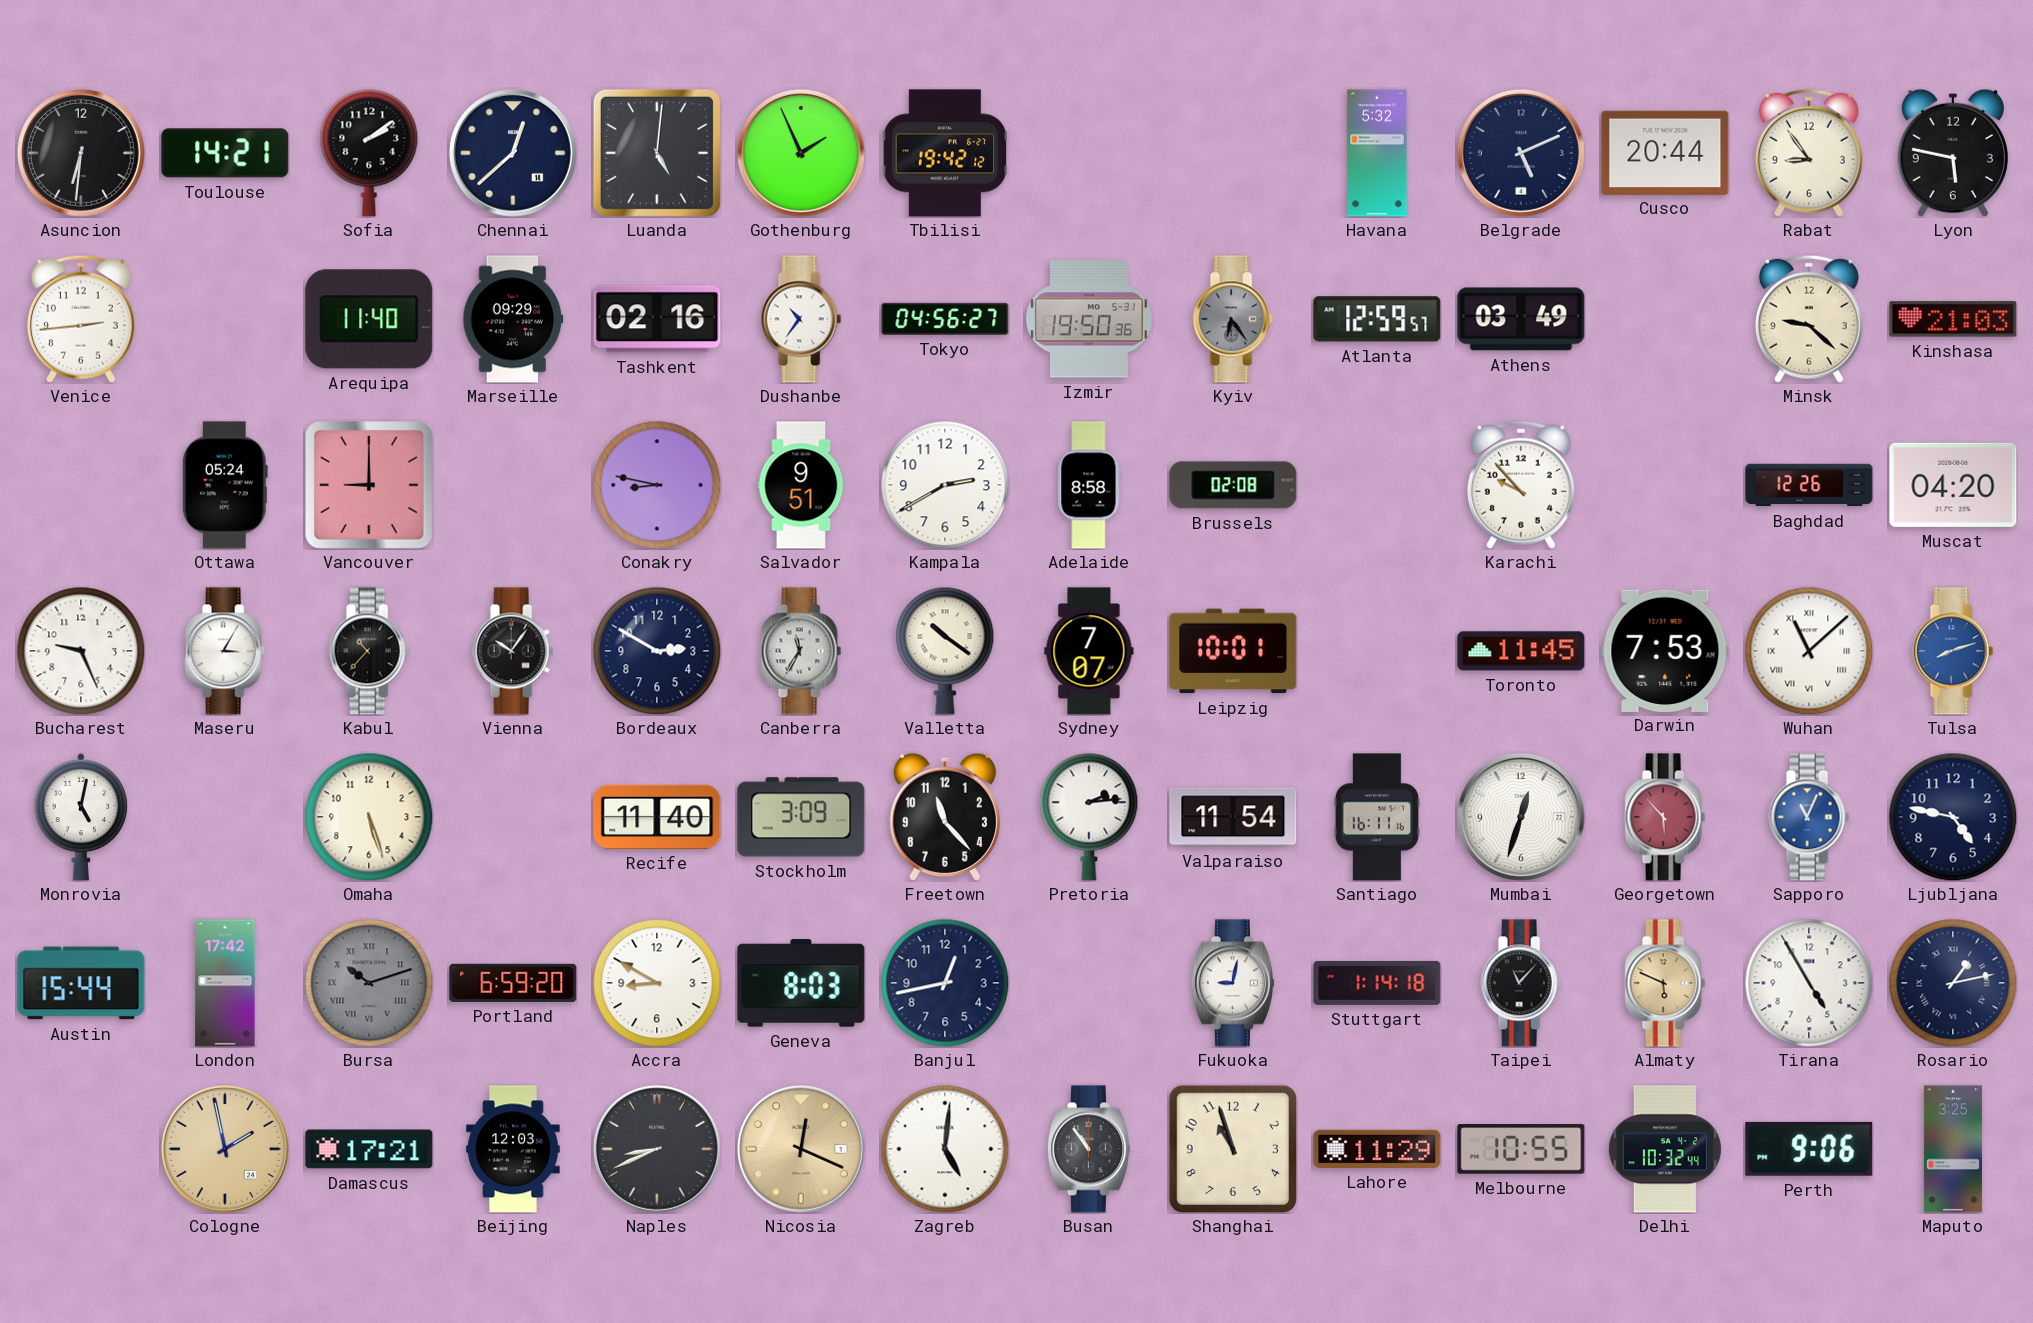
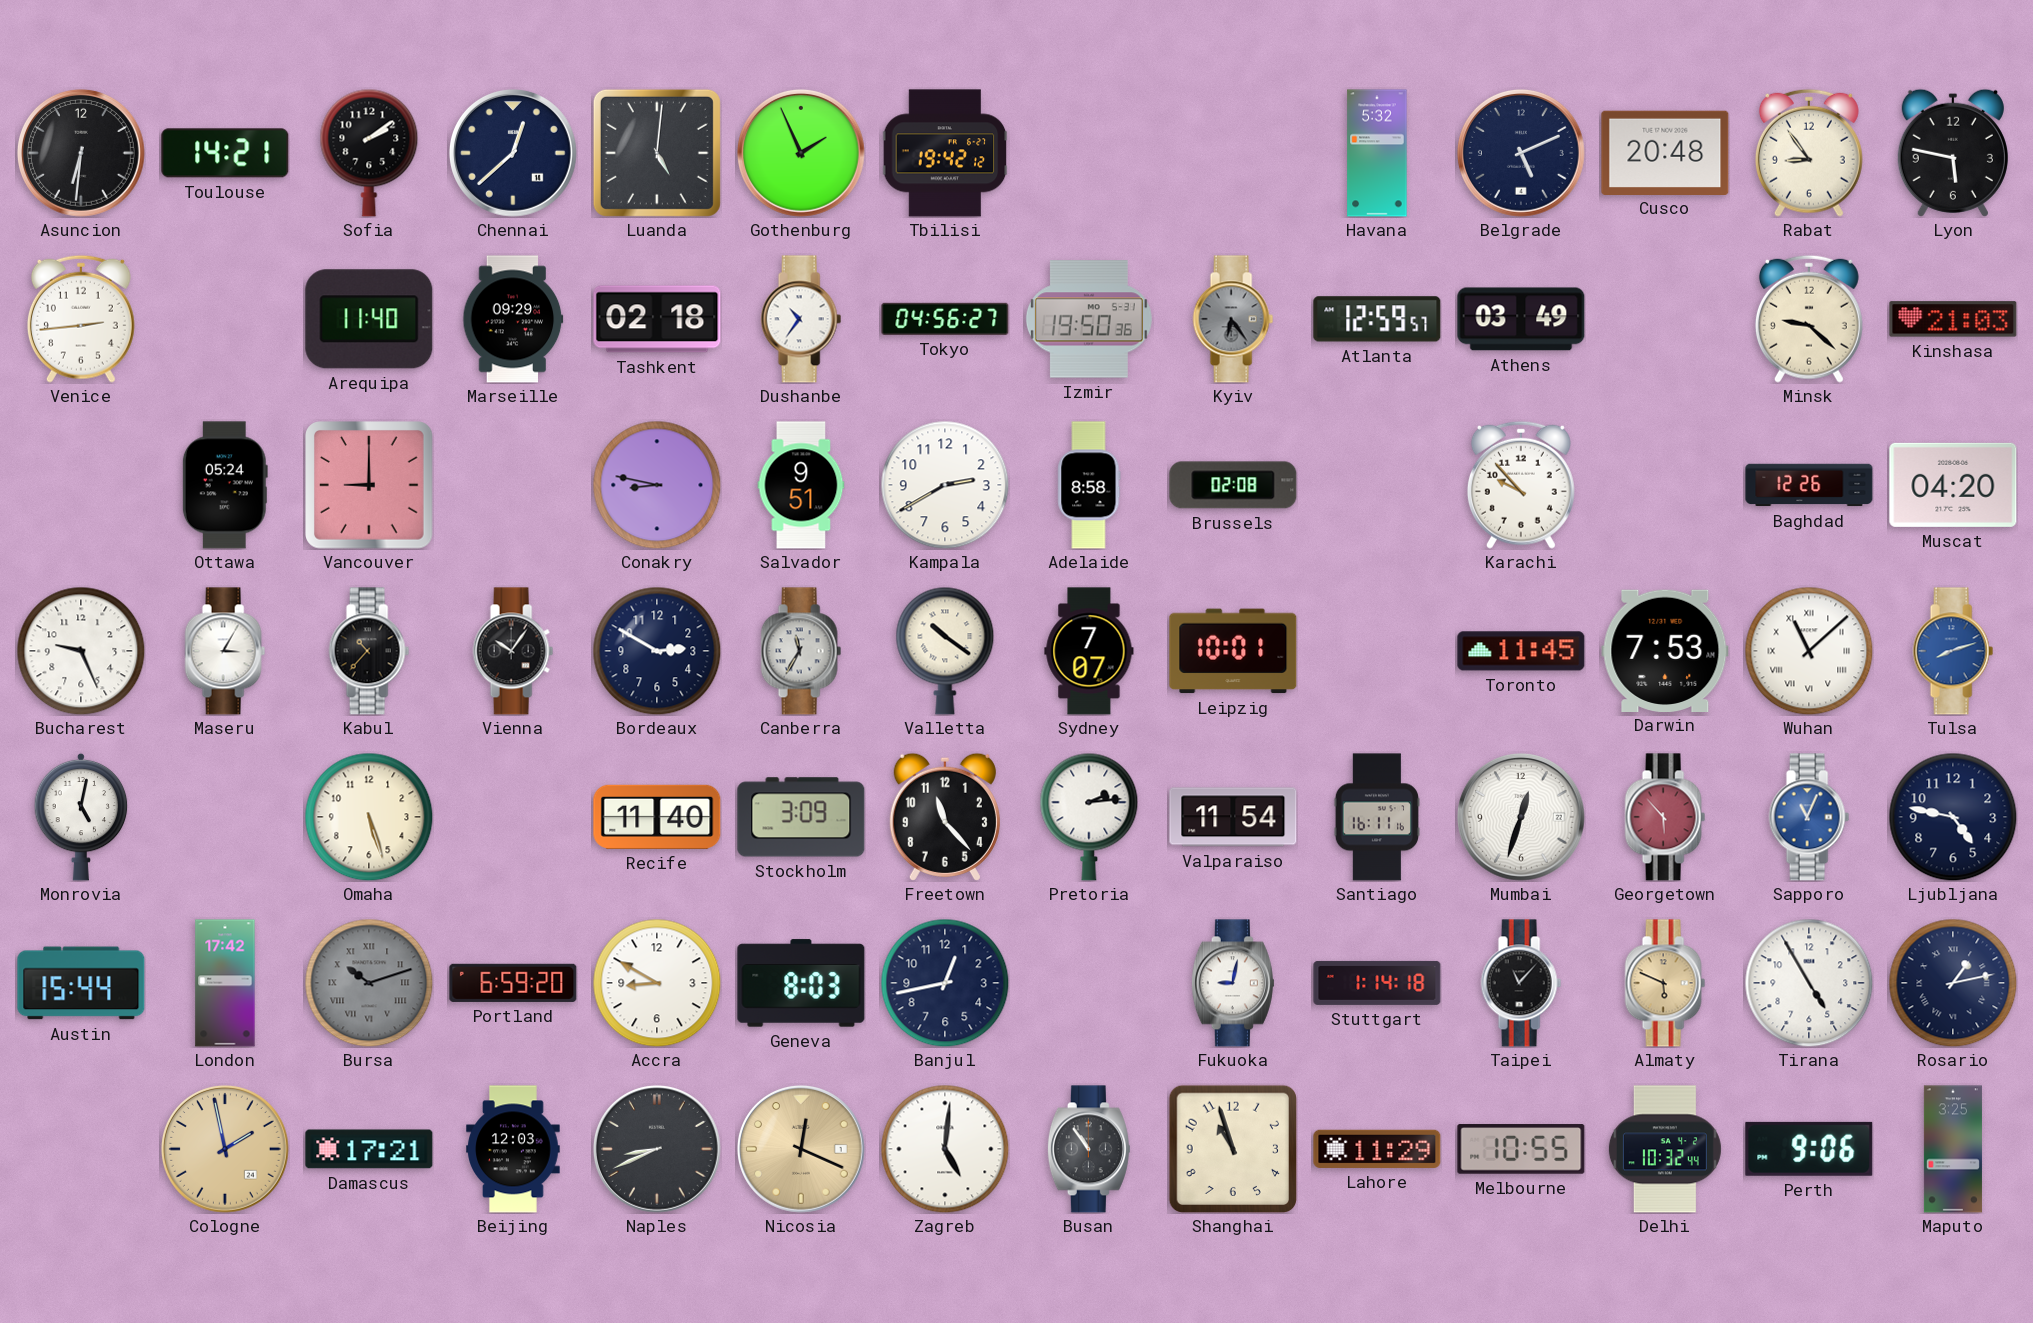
Cusco: 20:44 -> 20:48
Tashkent: 02:16 -> 02:18
